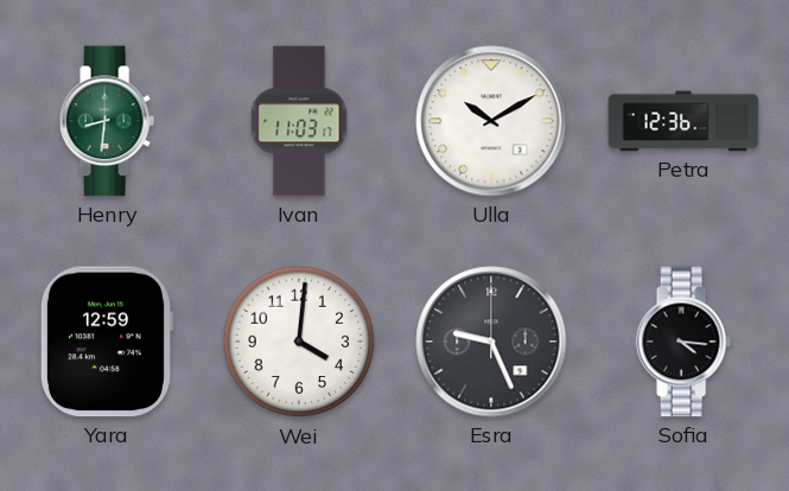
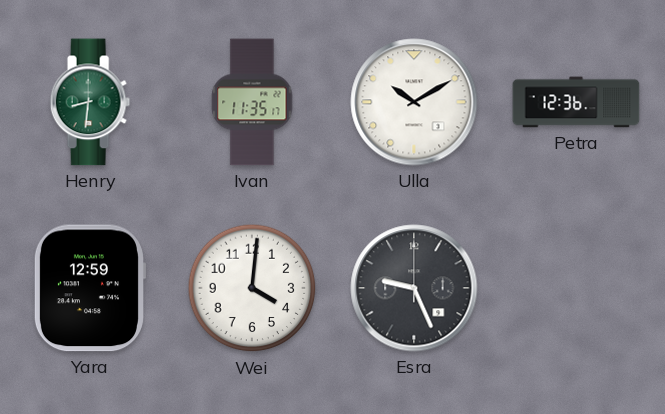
Ivan: 11:03 -> 11:35
Sofia: 4:16 -> none
